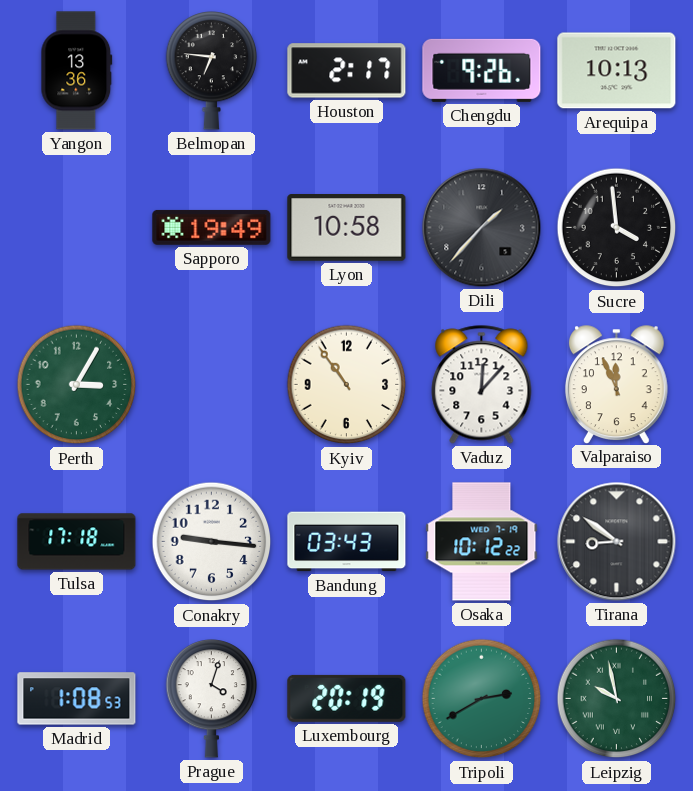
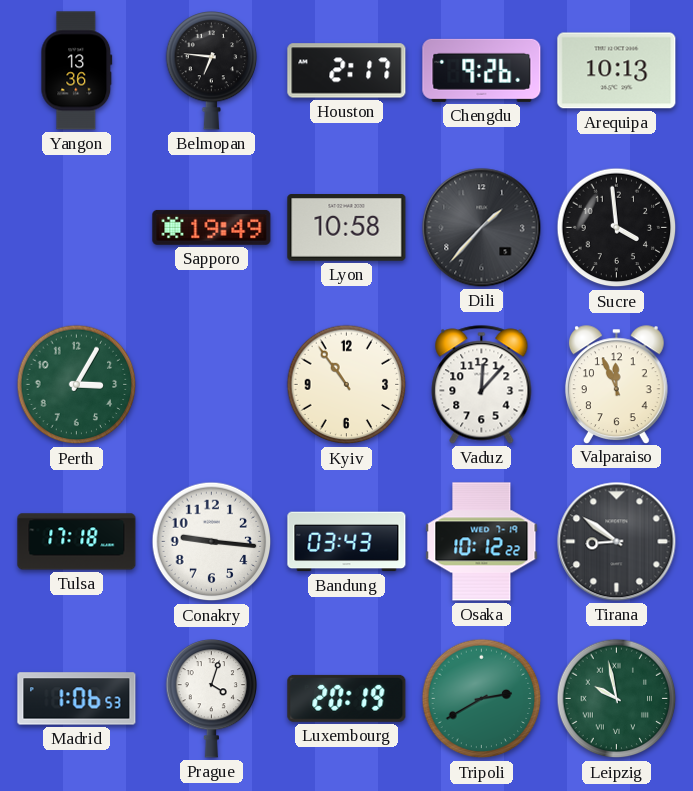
Madrid: 1:08 -> 1:06
